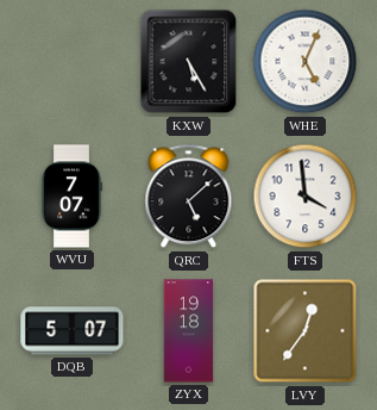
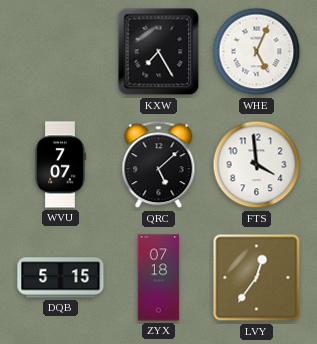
KXW: 5:25 -> 7:25
DQB: 5:07 -> 5:15
ZYX: 19:18 -> 07:18
